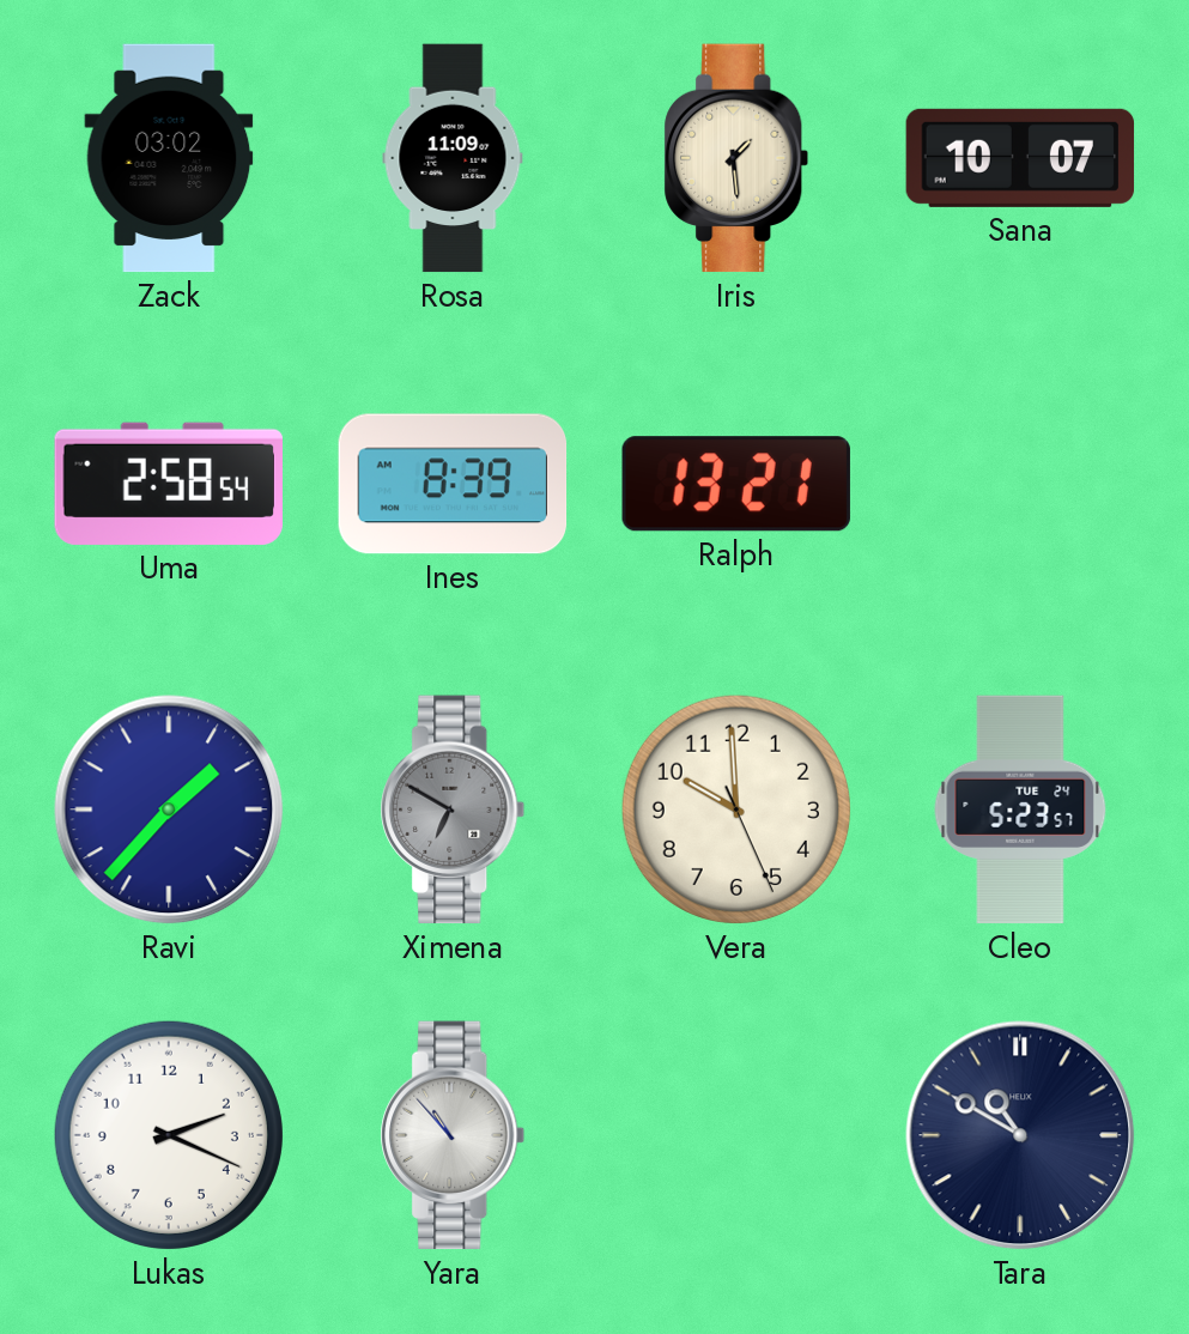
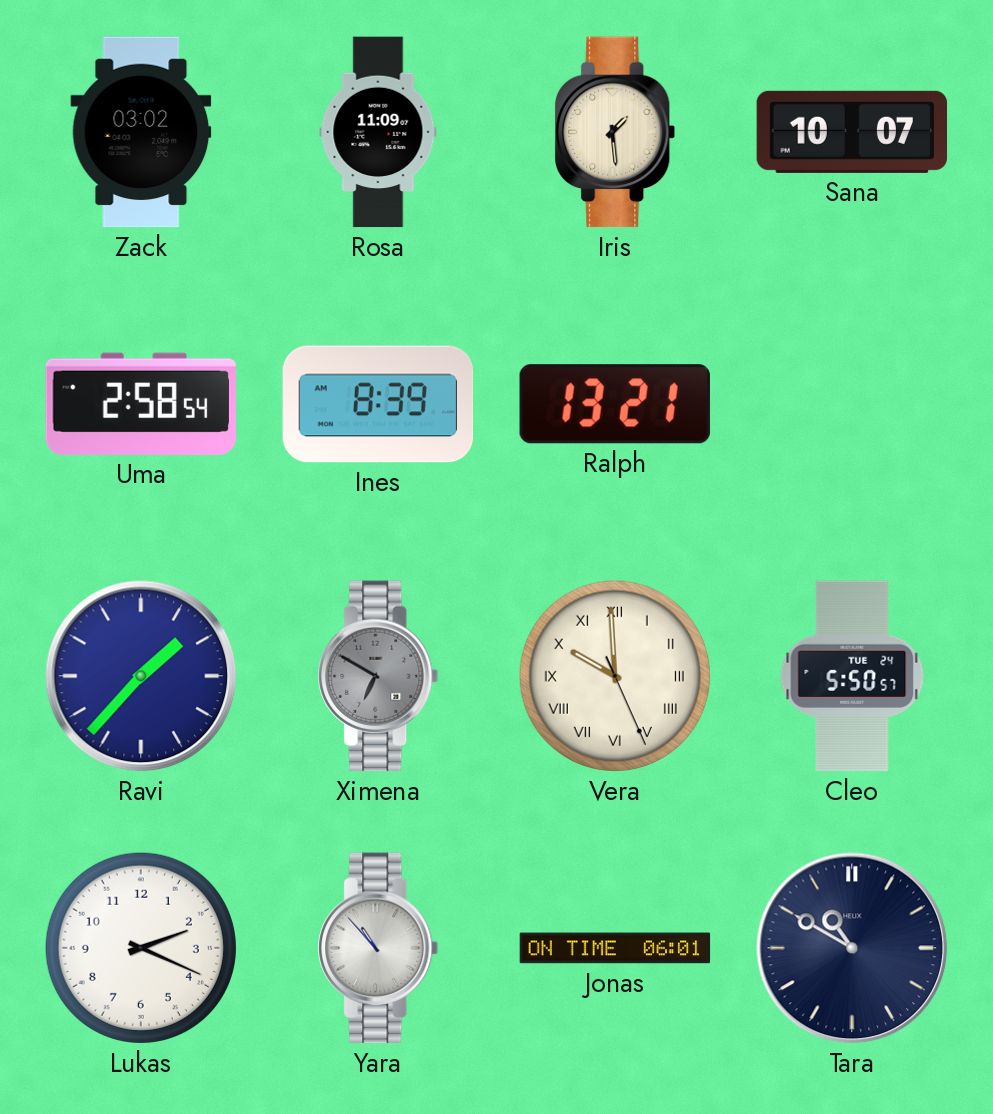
Vera numerals: Arabic -> Roman
Cleo: 5:23 -> 5:50
Jonas: none -> 06:01
